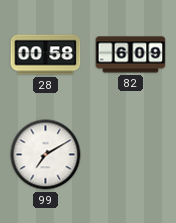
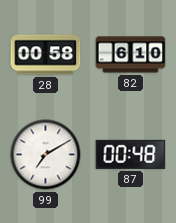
82: 6:09 -> 6:10
87: none -> 00:48
